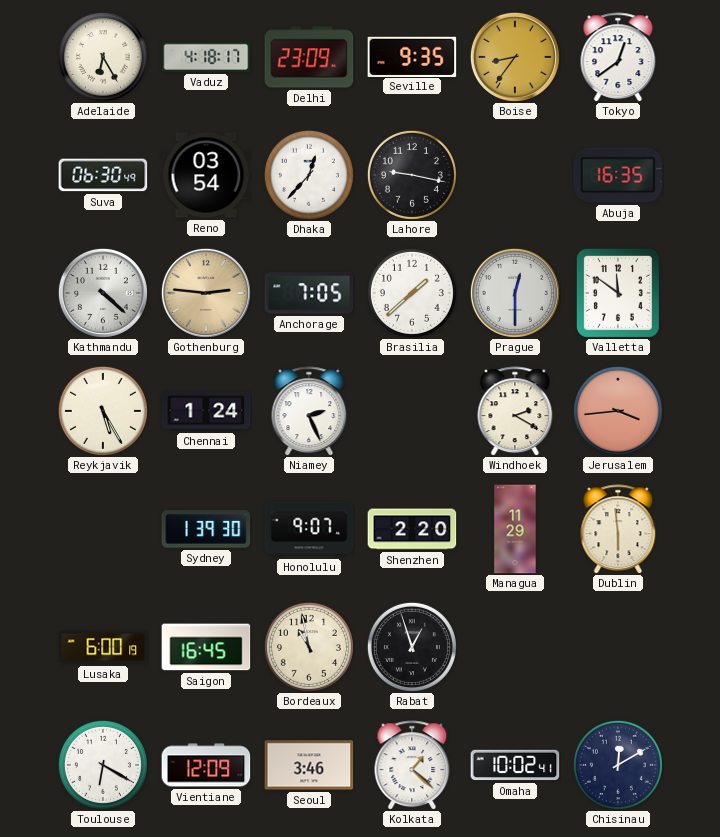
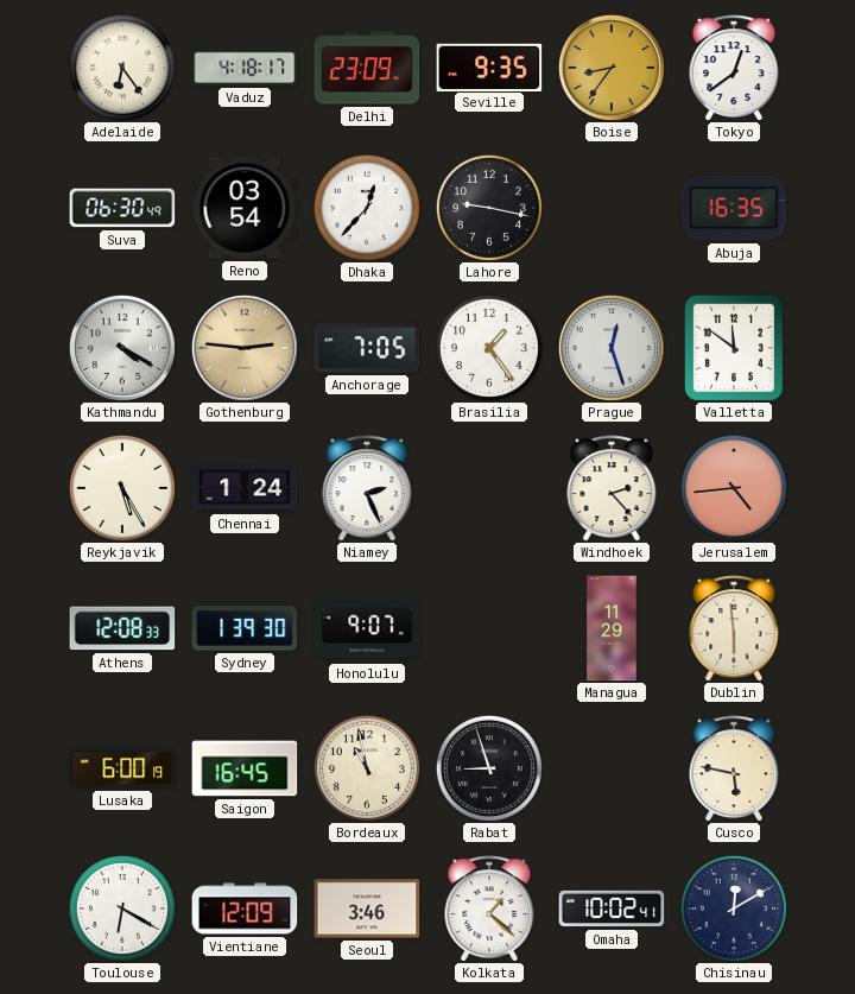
Adelaide: 6:25 -> 6:24
Kathmandu: 4:22 -> 4:20
Brasilia: 1:38 -> 1:24
Prague: 12:30 -> 12:27
Windhoek: 2:20 -> 2:23
Jerusalem: 3:44 -> 4:44
Athens: none -> 12:08
Shenzhen: 2:20 -> none
Rabat: 12:57 -> 8:57
Cusco: none -> 5:47
